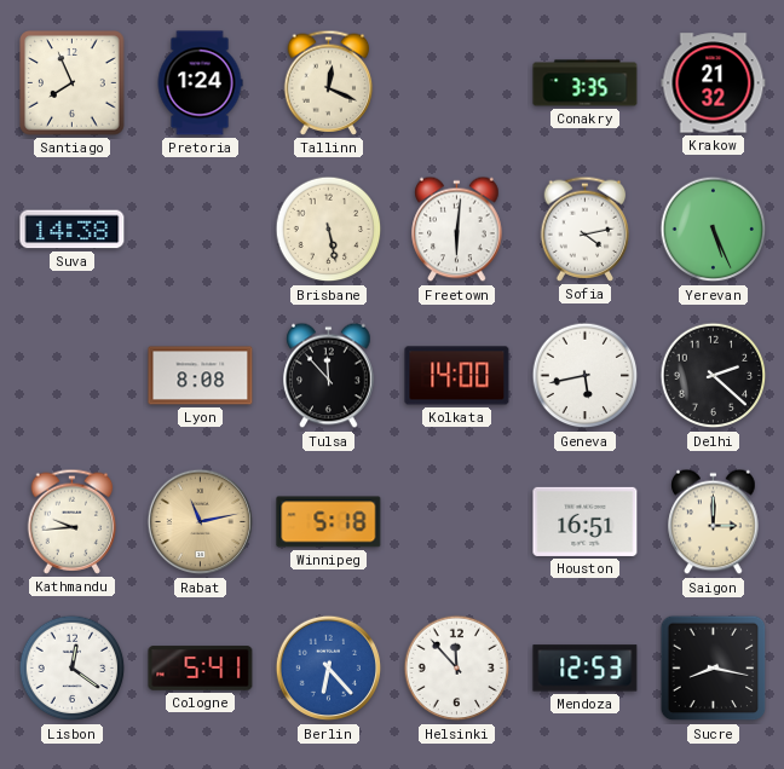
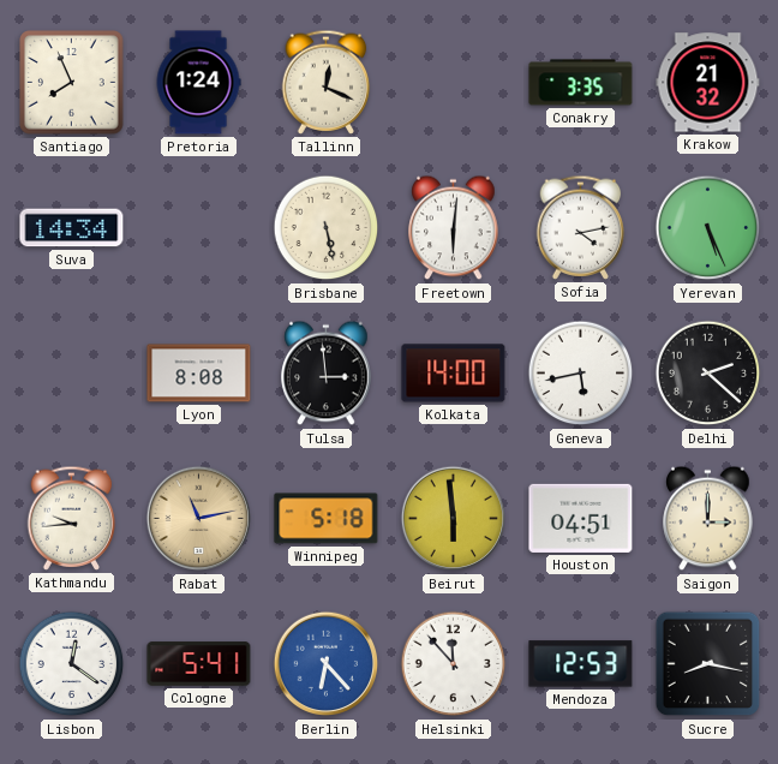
Suva: 14:38 -> 14:34
Tulsa: 11:53 -> 2:59
Beirut: none -> 5:59
Houston: 16:51 -> 04:51
